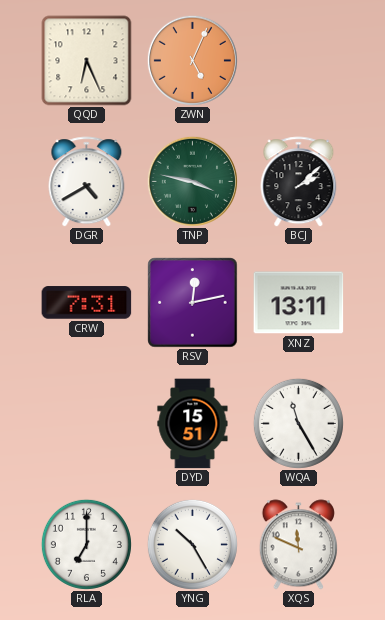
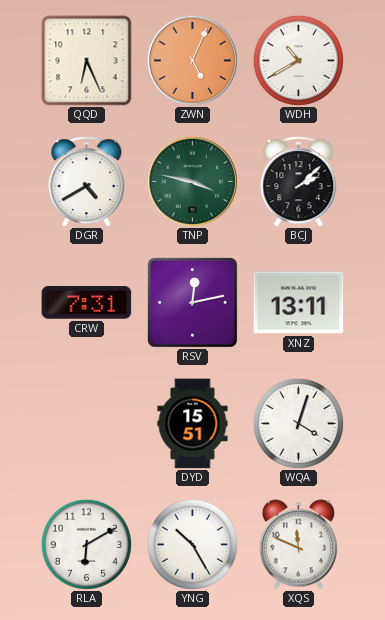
WDH: none -> 10:40
WQA: 11:25 -> 4:03
RLA: 7:00 -> 6:10
